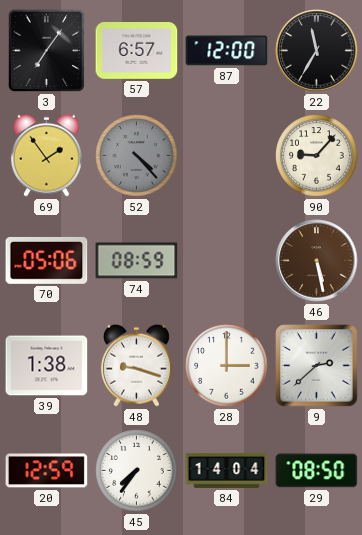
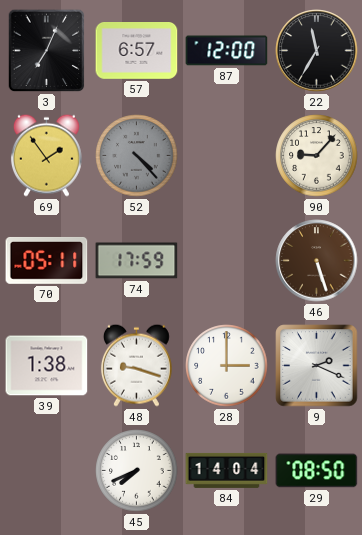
3: 7:06 -> 7:04
70: 05:06 -> 05:11
74: 08:59 -> 17:59
46: 5:28 -> 5:27
9: 2:38 -> 2:19
20: 12:59 -> none
45: 7:36 -> 7:41
